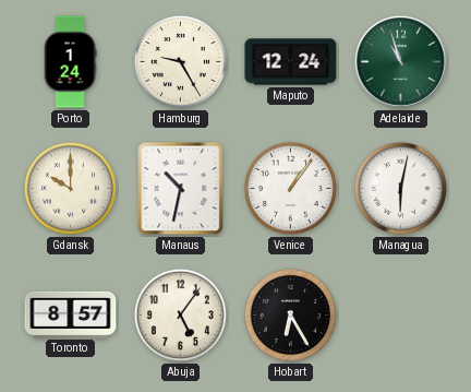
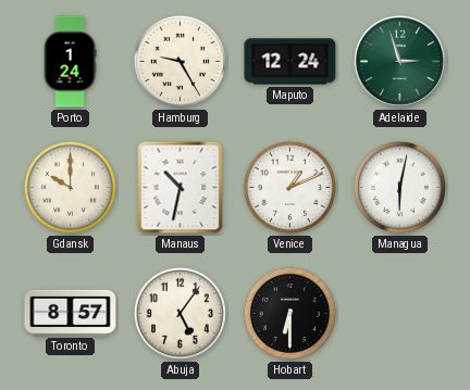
Adelaide: 10:57 -> 2:57
Venice: 1:06 -> 1:11
Hobart: 6:25 -> 6:30
